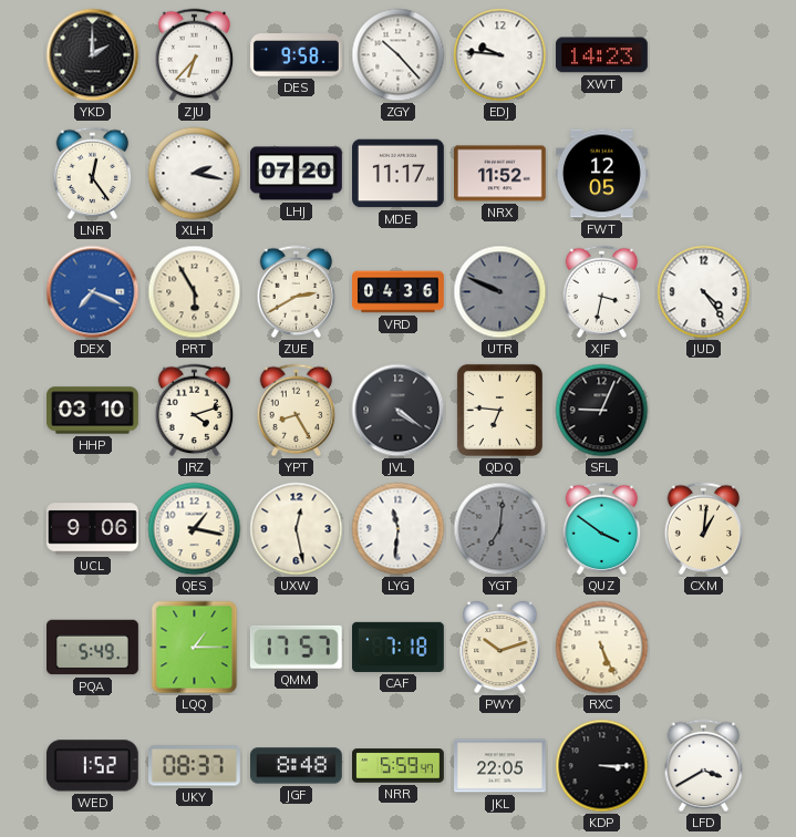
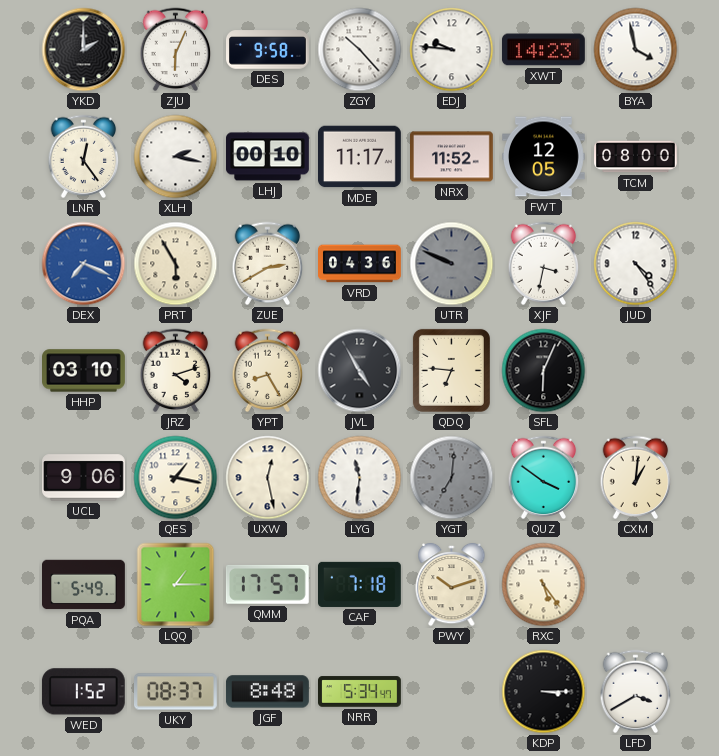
ZJU: 6:37 -> 6:04
BYA: none -> 3:58
LHJ: 07:20 -> 00:10
TCM: none -> 08:00
JVL: 4:21 -> 4:55
SFL: 9:04 -> 6:04
RXC: 5:26 -> 5:24
NRR: 5:59 -> 5:34
JKL: 22:05 -> none
